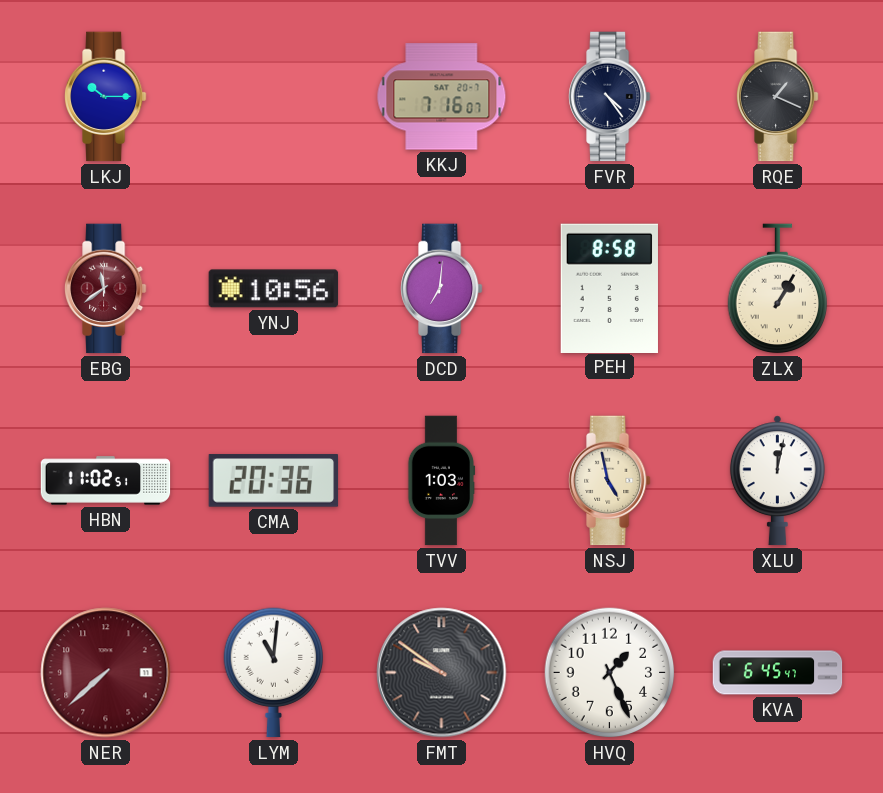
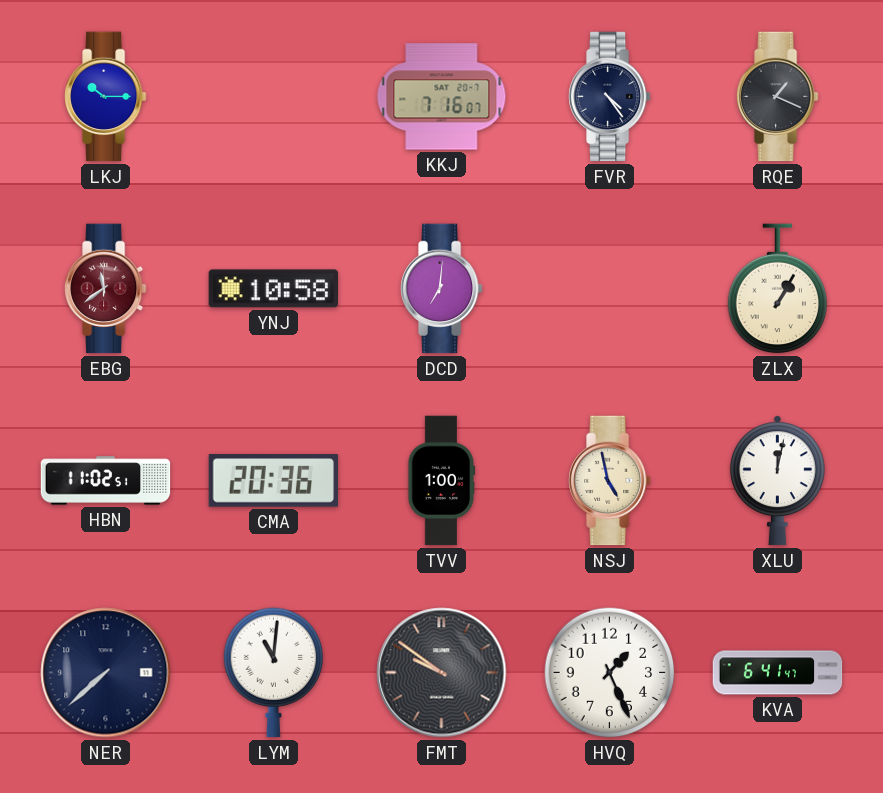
YNJ: 10:56 -> 10:58
PEH: 8:58 -> none
TVV: 1:03 -> 1:00
NER dial: burgundy -> navy
KVA: 6:45 -> 6:41
